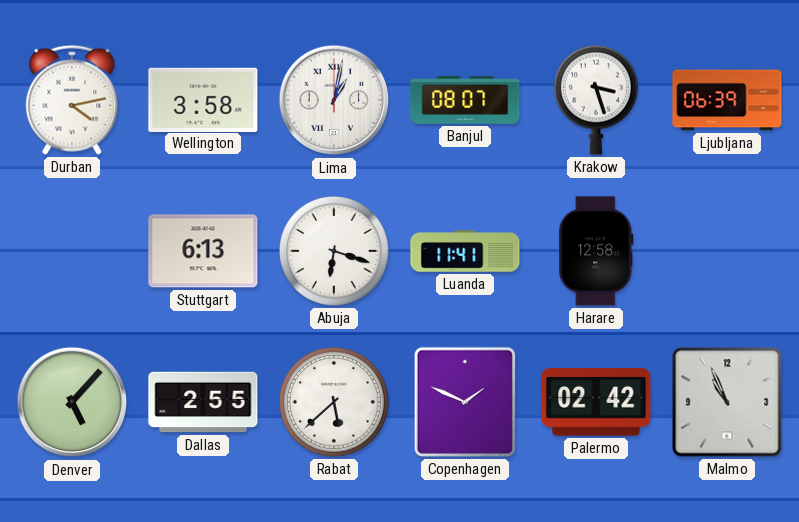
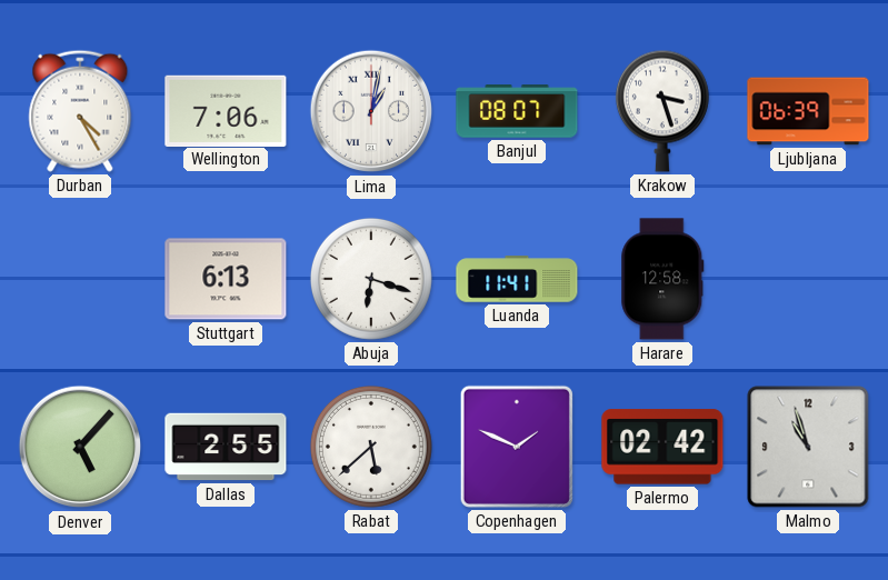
Durban: 4:13 -> 4:25
Wellington: 3:58 -> 7:06
Malmo: 10:56 -> 10:57
